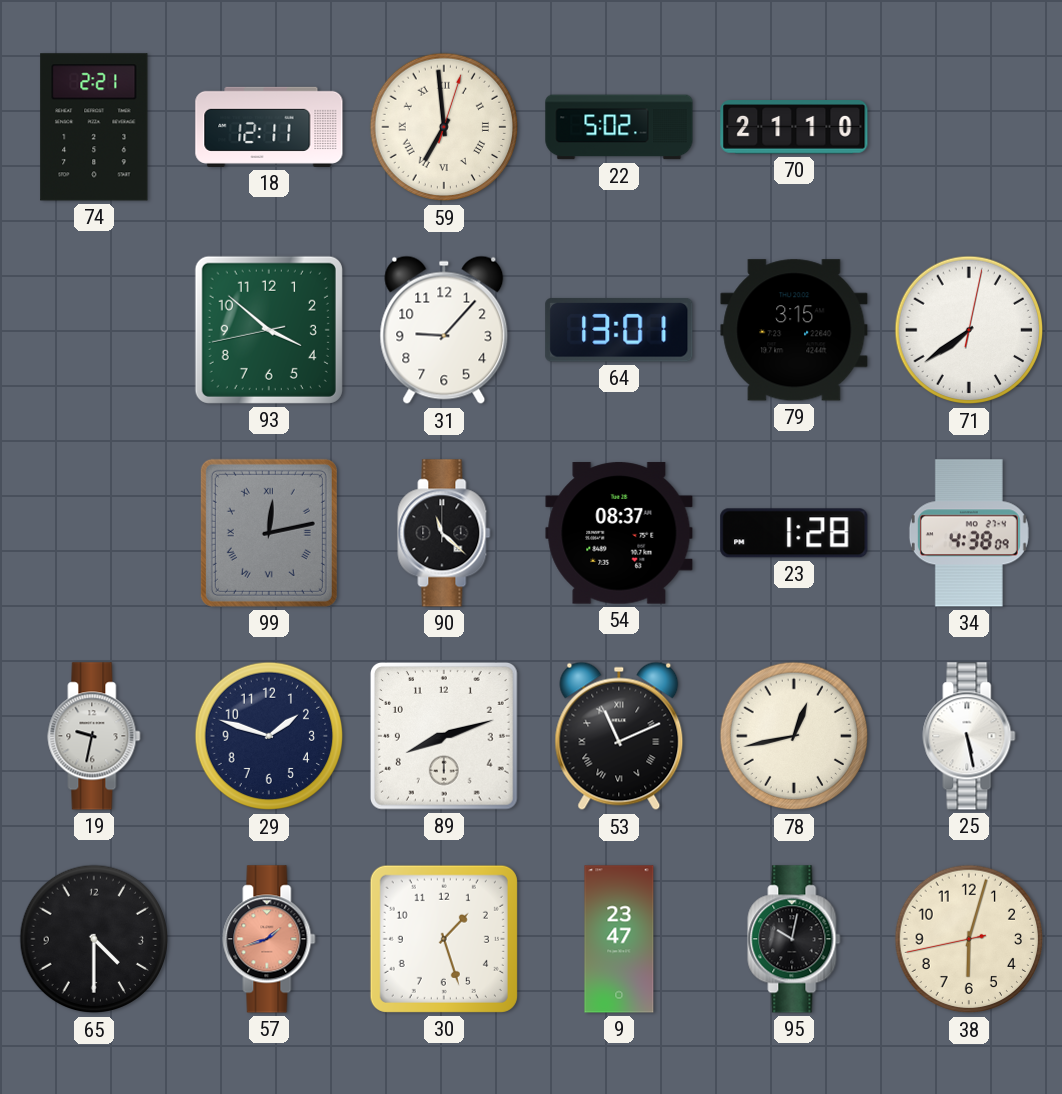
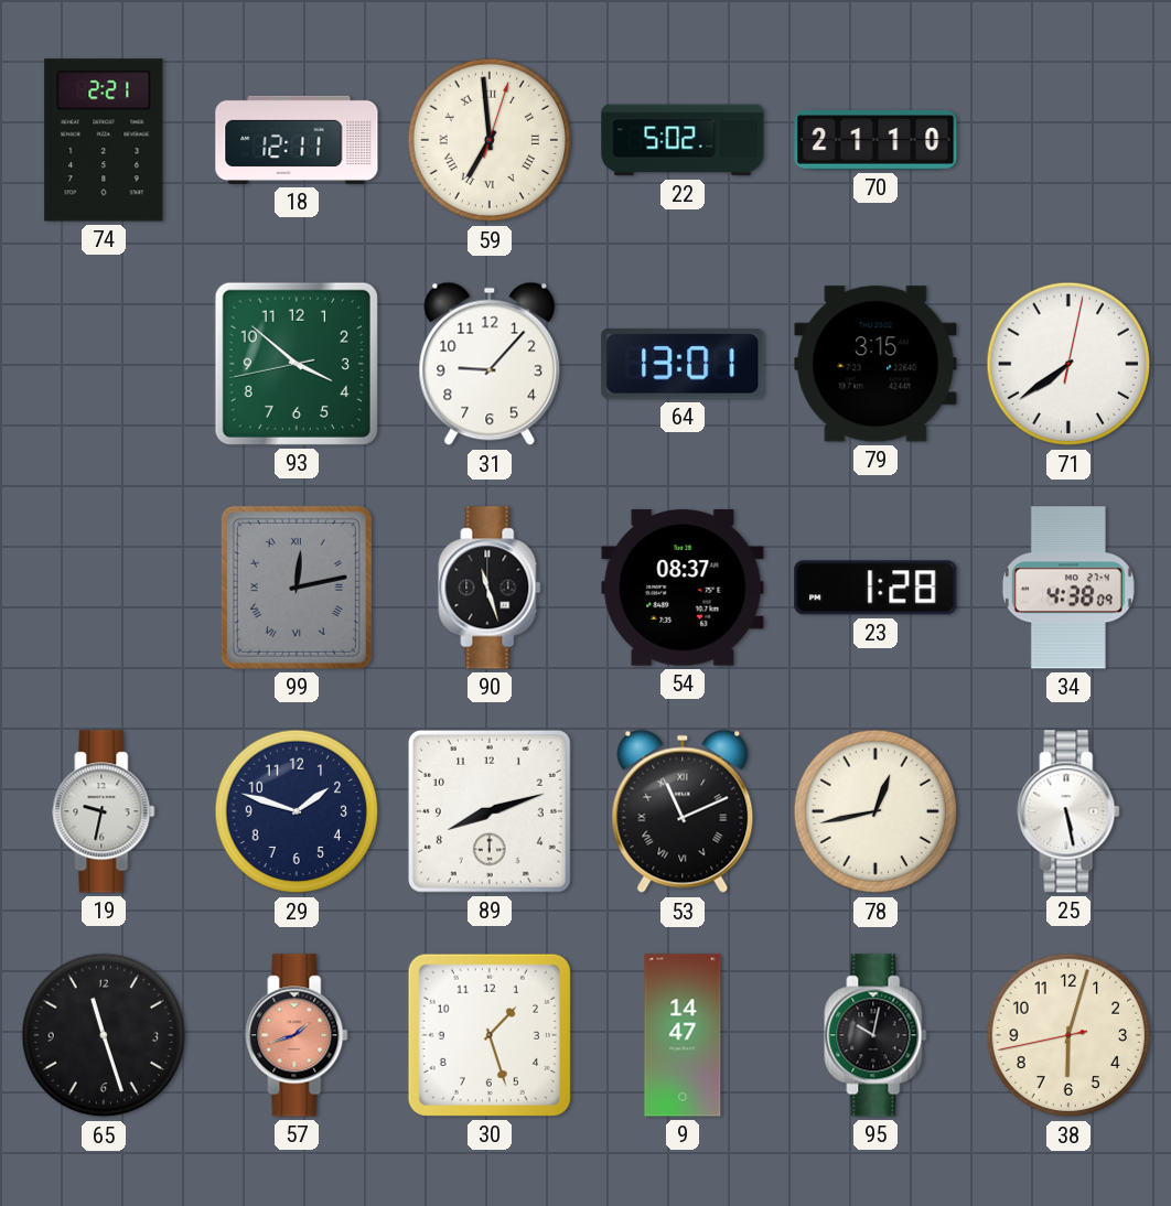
90: 11:22 -> 11:27
65: 4:30 -> 11:27
9: 23:47 -> 14:47
